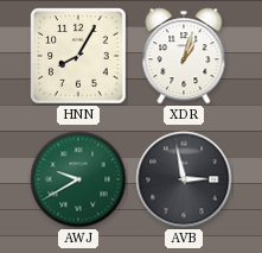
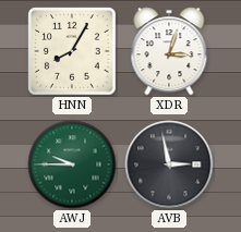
XDR: 1:03 -> 3:03
AWJ: 9:40 -> 9:45
